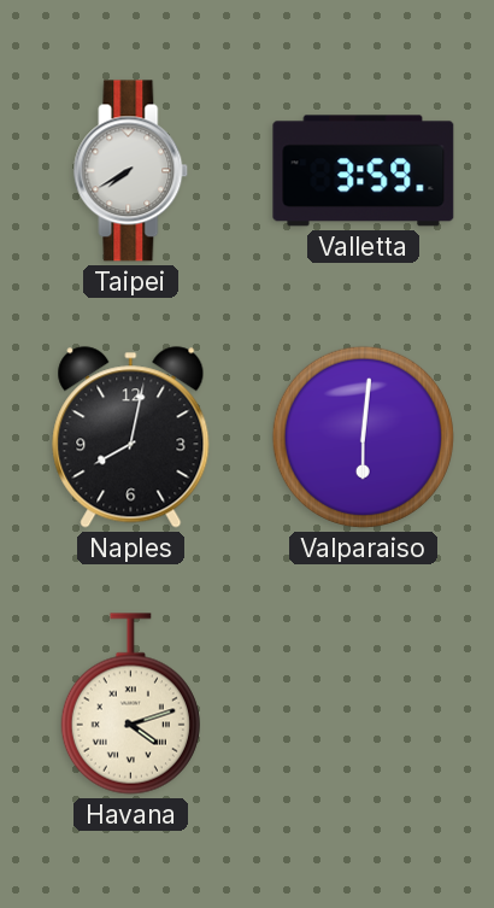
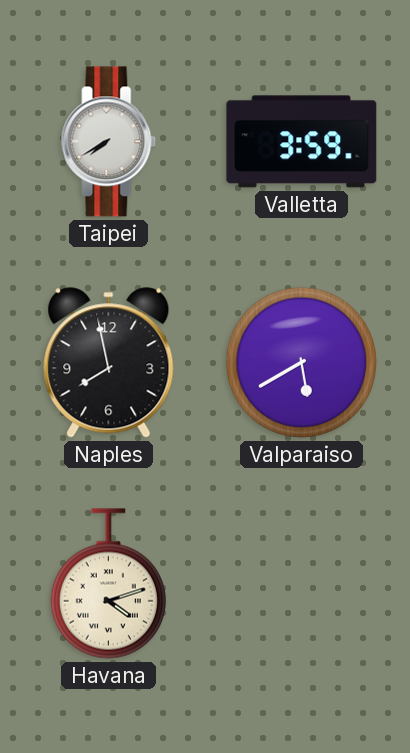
Naples: 8:02 -> 7:58
Valparaiso: 6:01 -> 5:40
